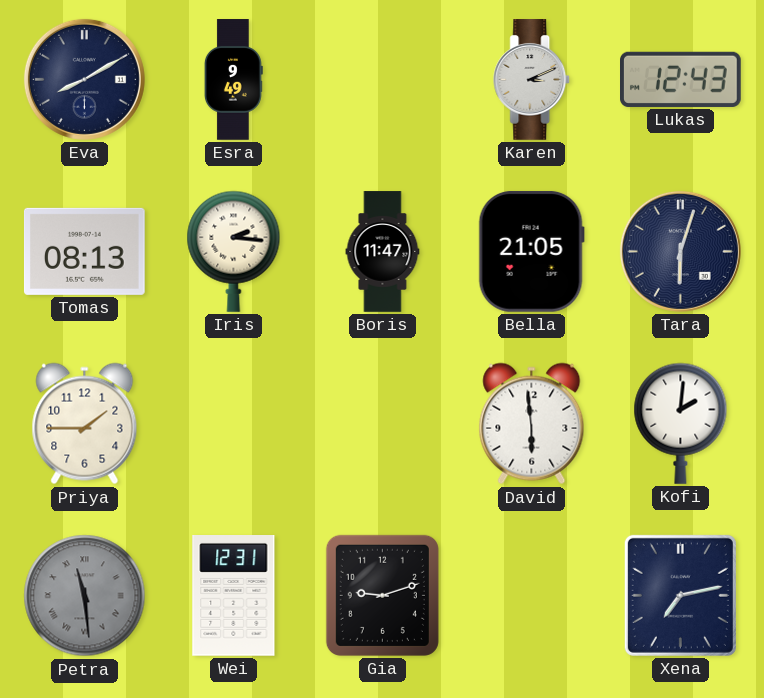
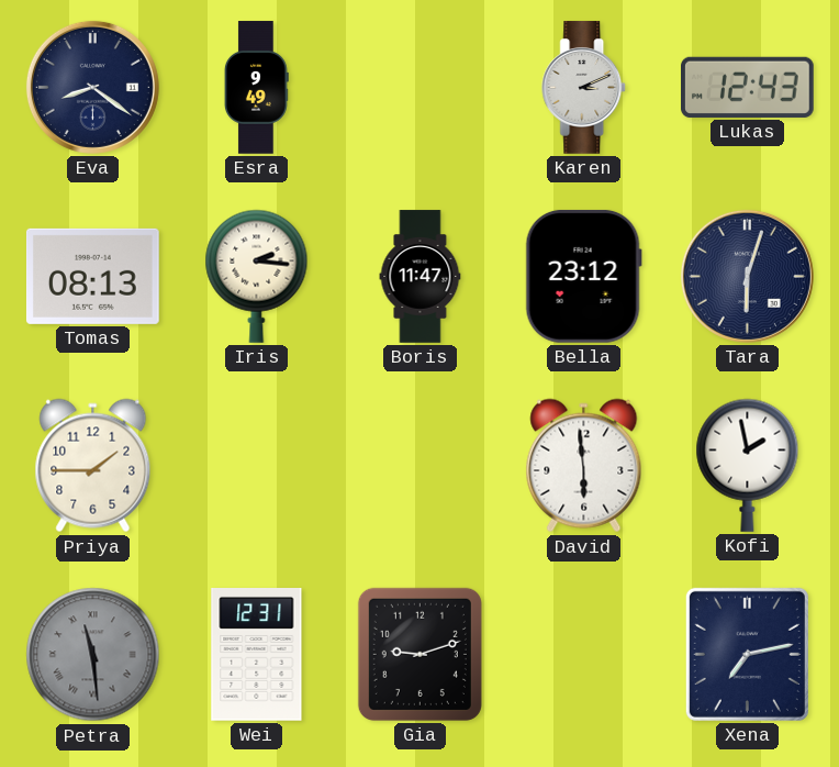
Eva: 8:10 -> 8:21
Bella: 21:05 -> 23:12
Kofi: 2:01 -> 1:58
